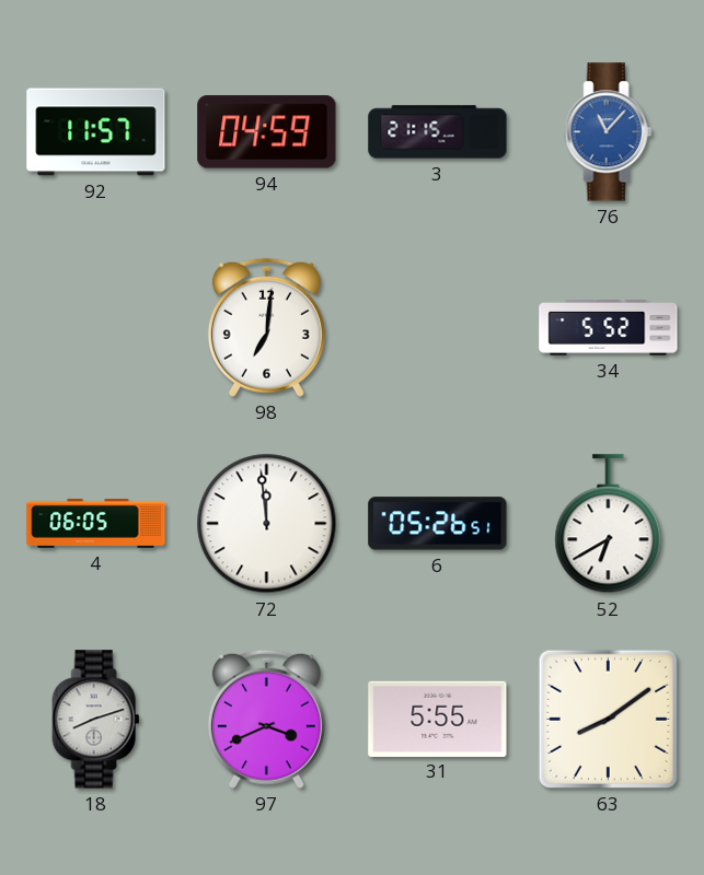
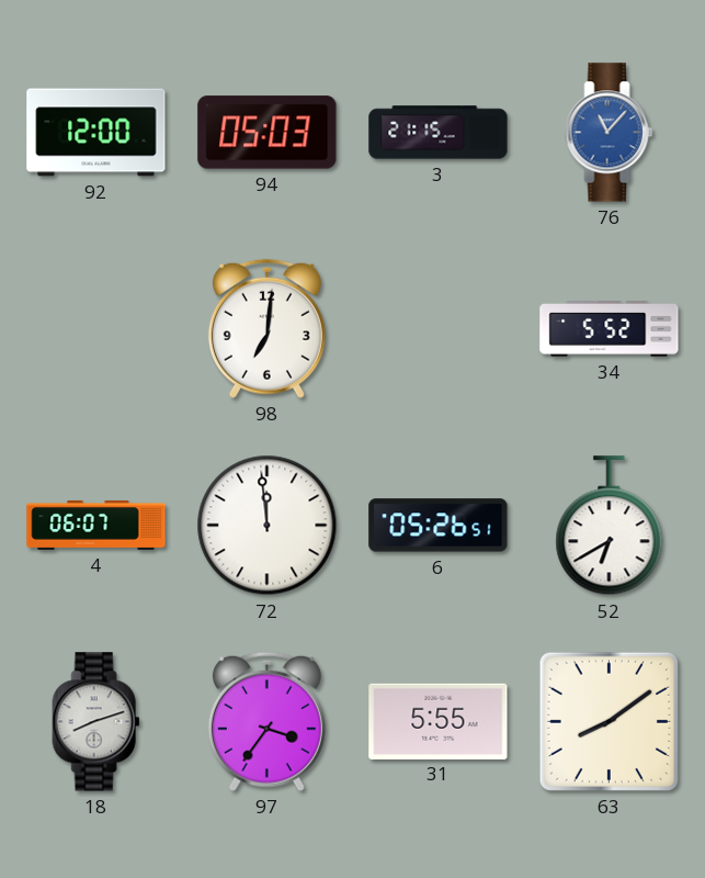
92: 11:57 -> 12:00
94: 04:59 -> 05:03
4: 06:05 -> 06:07
97: 3:41 -> 3:36
